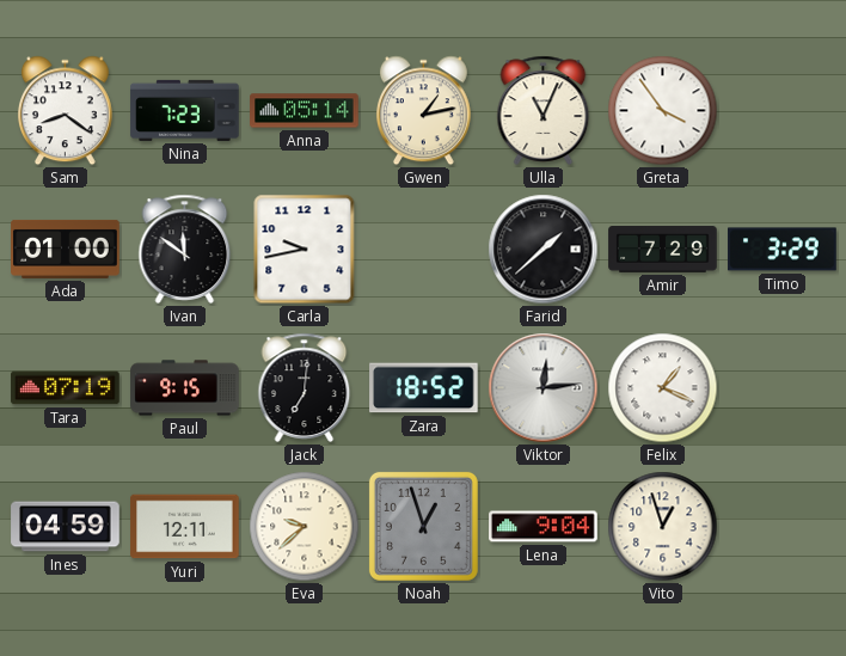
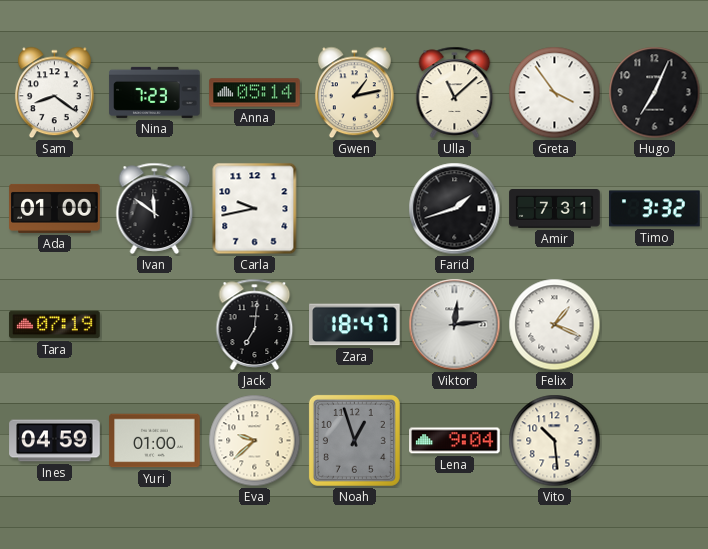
Ulla: 11:04 -> 11:08
Hugo: none -> 7:04
Farid: 1:38 -> 1:42
Amir: 7:29 -> 7:31
Timo: 3:29 -> 3:32
Paul: 9:15 -> none
Zara: 18:52 -> 18:47
Yuri: 12:11 -> 01:00
Vito: 12:57 -> 10:29
